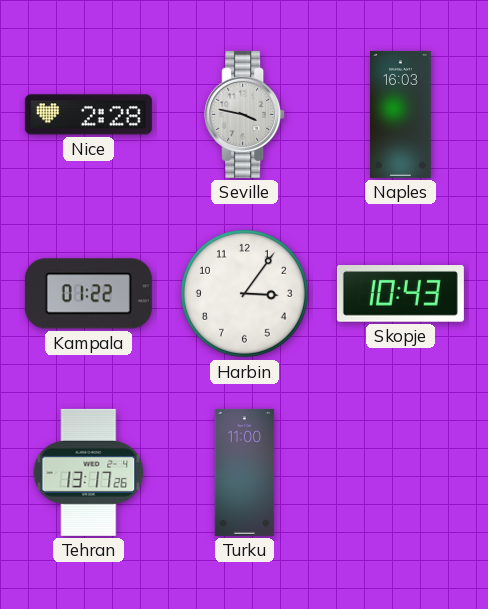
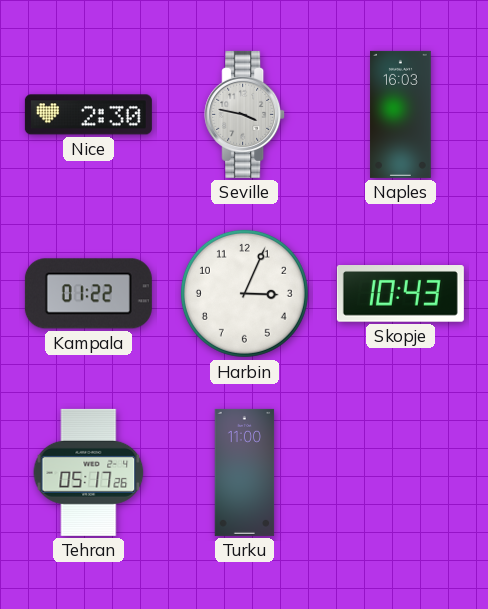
Nice: 2:28 -> 2:30
Harbin: 3:06 -> 3:04
Tehran: 13:17 -> 05:17
